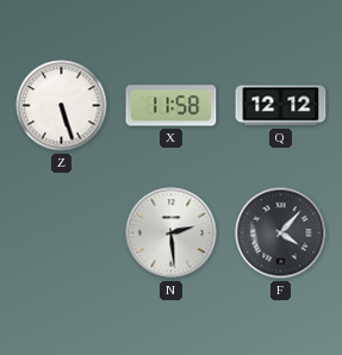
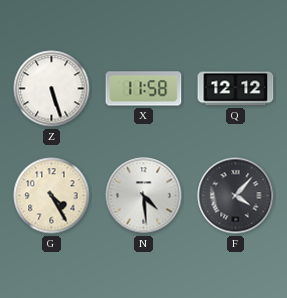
G: none -> 4:25
N: 2:29 -> 4:29
